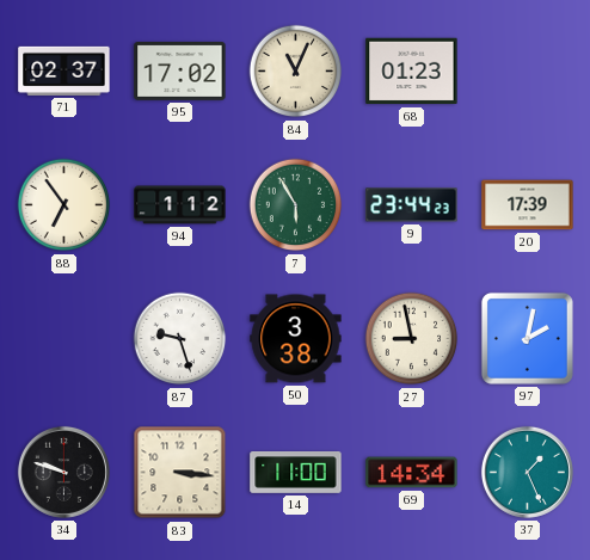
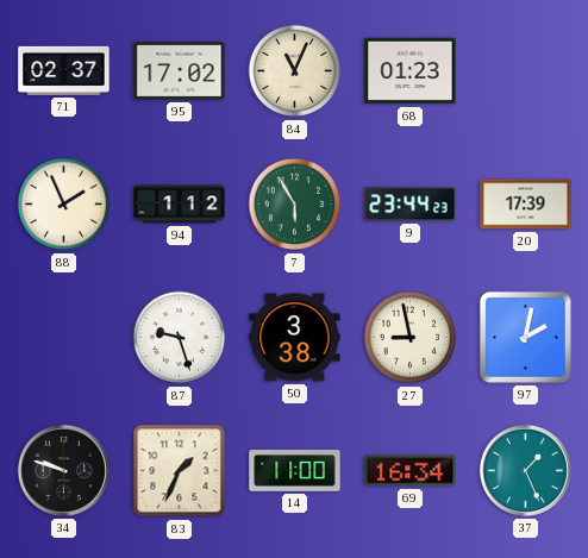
88: 6:54 -> 1:56
83: 3:16 -> 1:34
69: 14:34 -> 16:34
